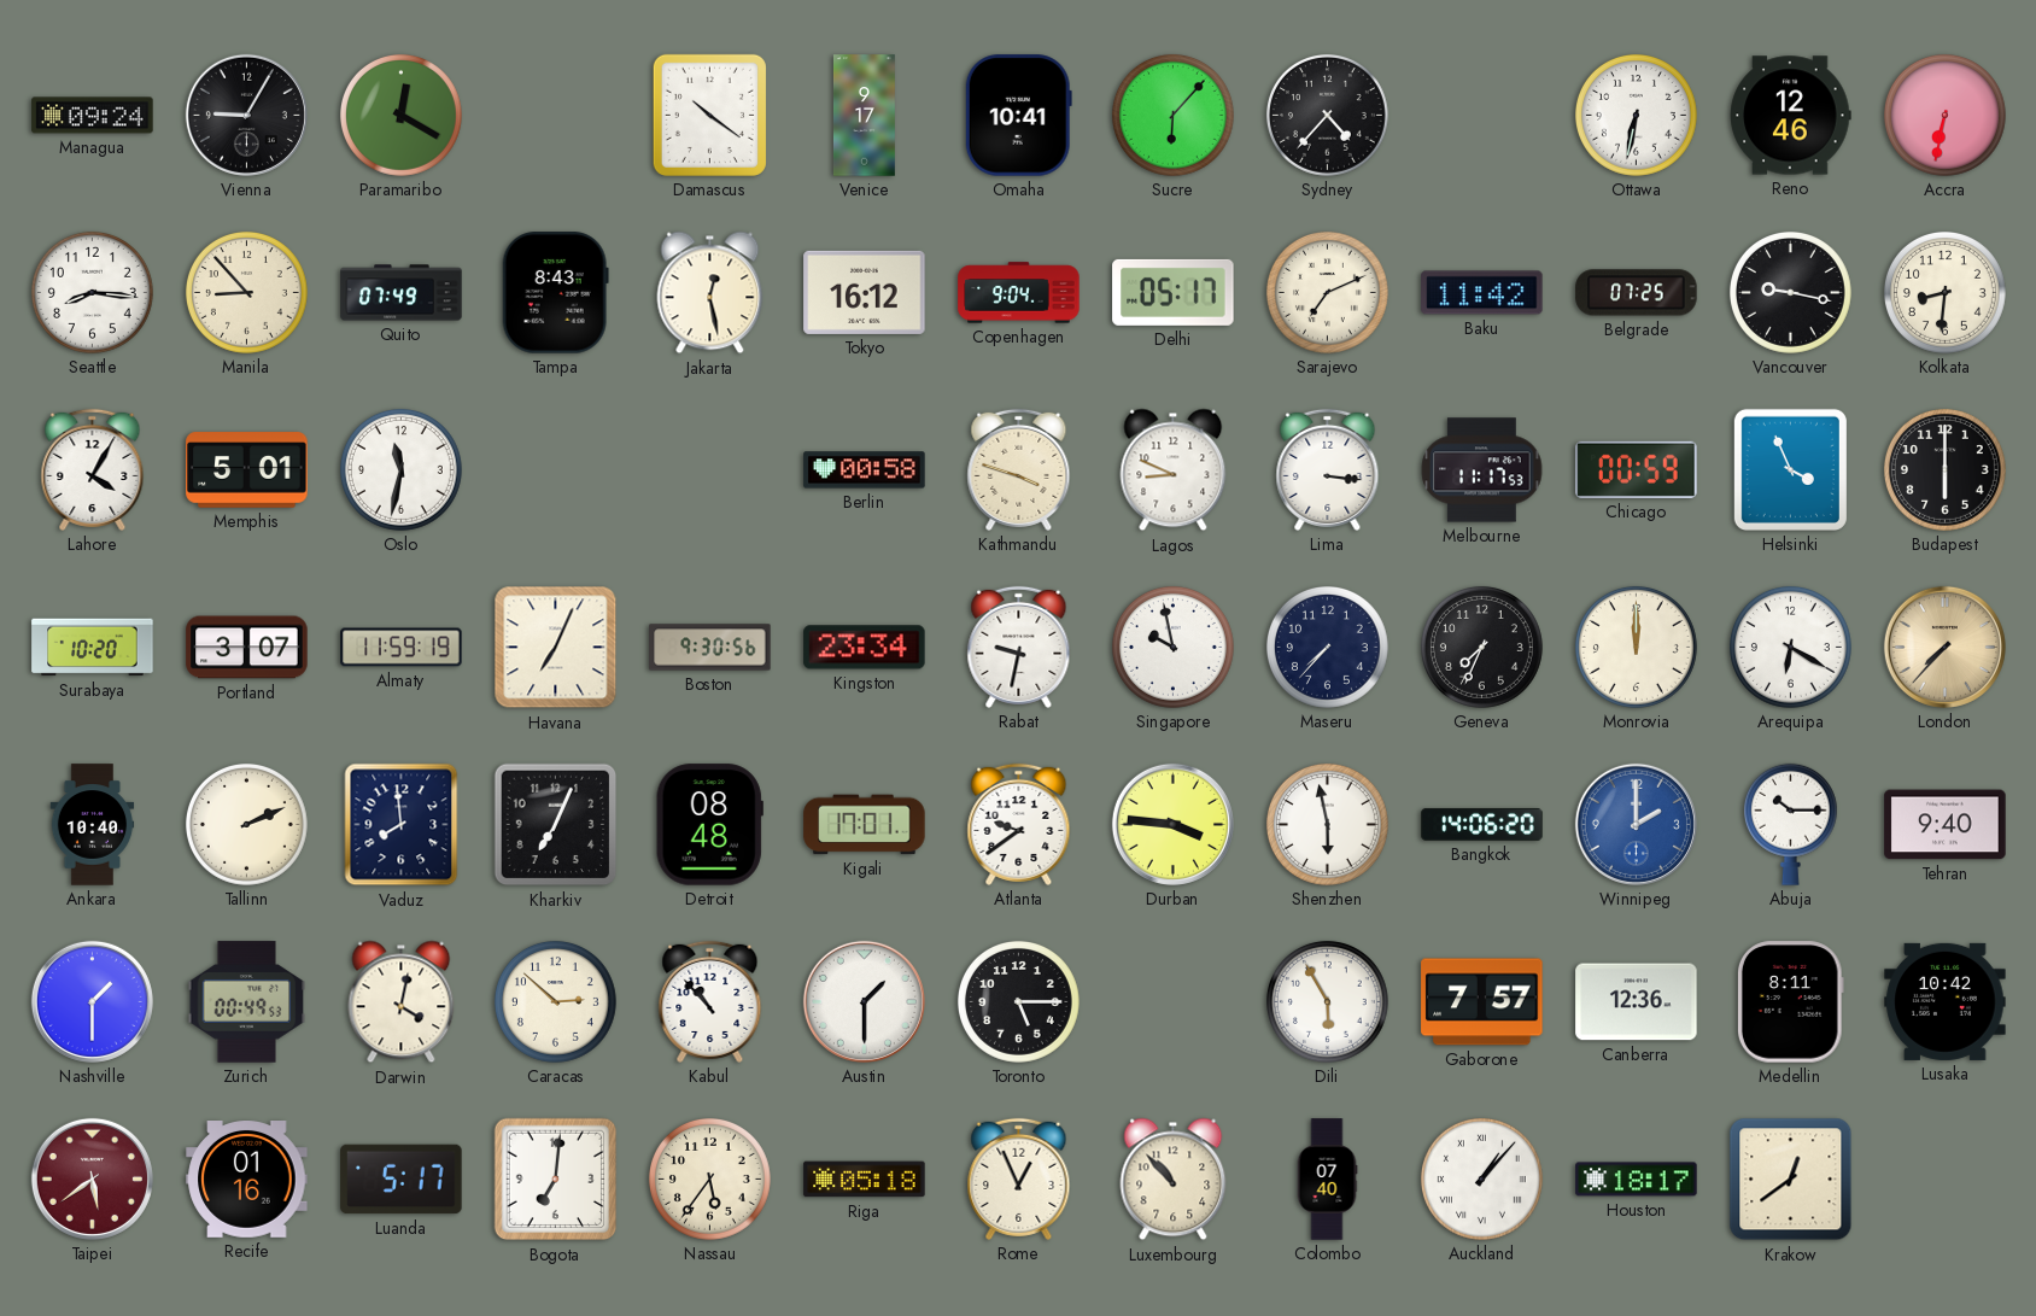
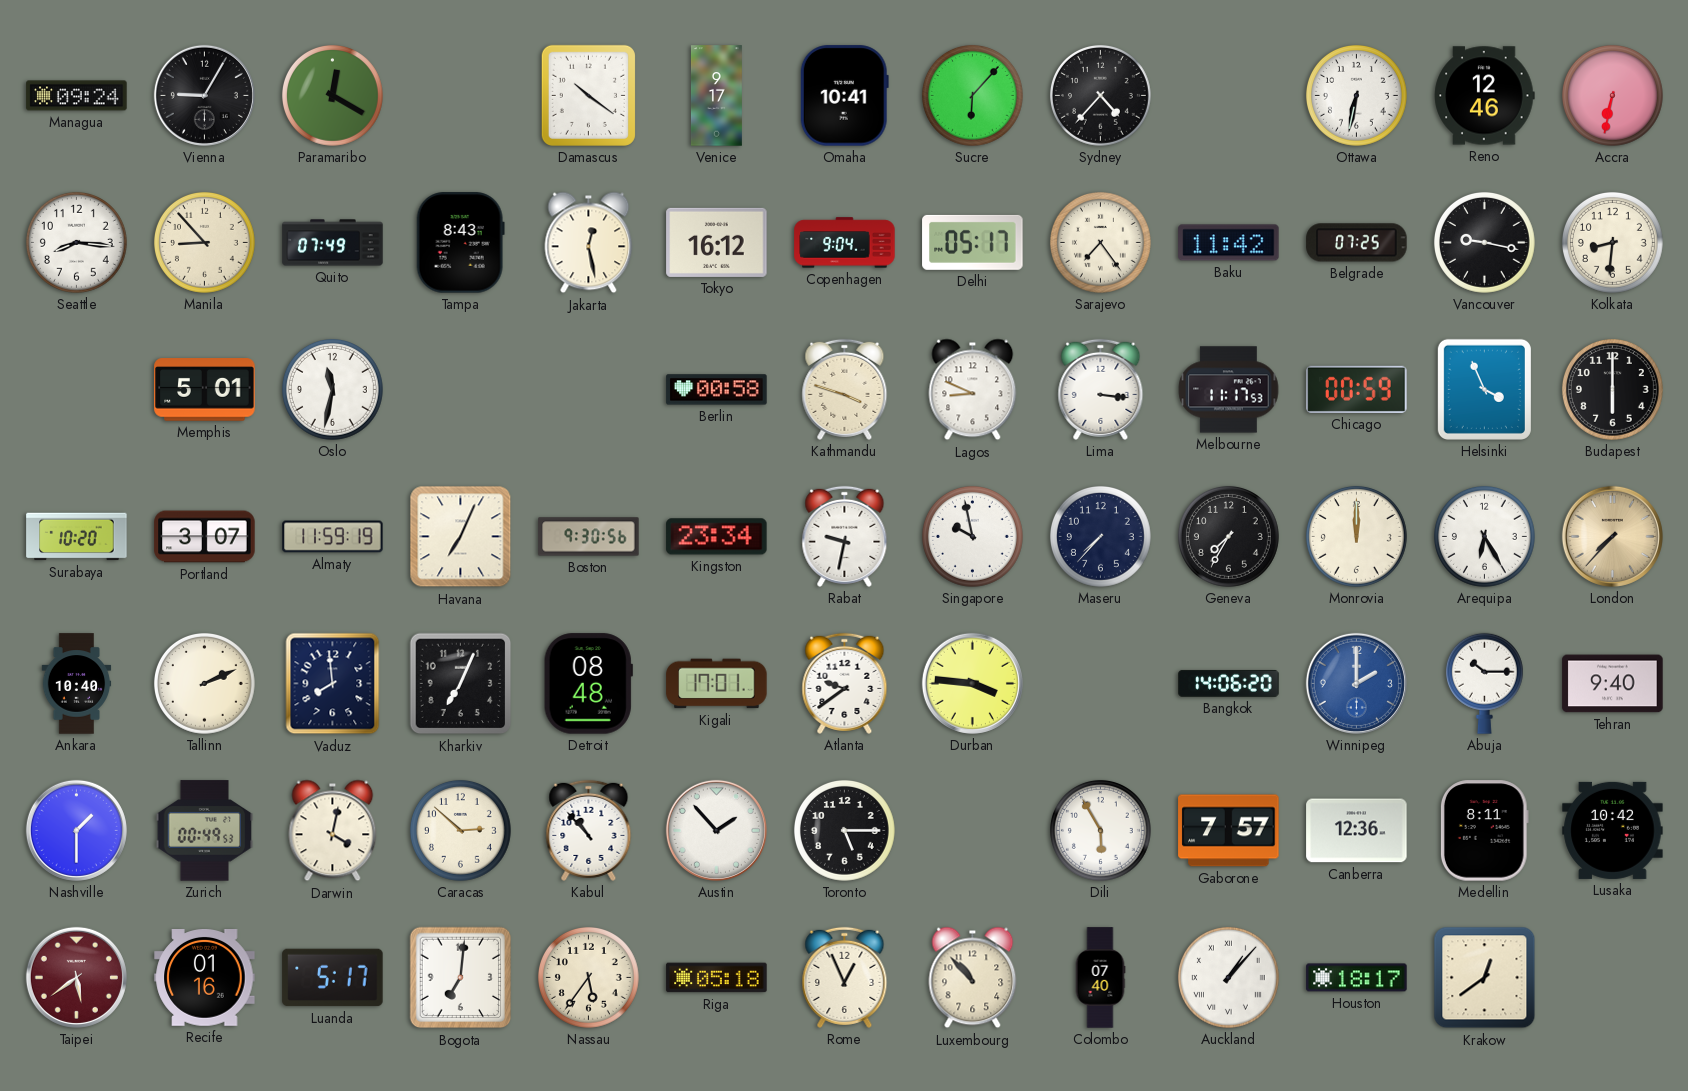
Sarajevo: 7:11 -> 7:24
Lahore: 4:05 -> none
Geneva: 7:34 -> 7:35
Arequipa: 6:20 -> 6:25
Shenzhen: 5:58 -> none
Austin: 1:30 -> 1:53
